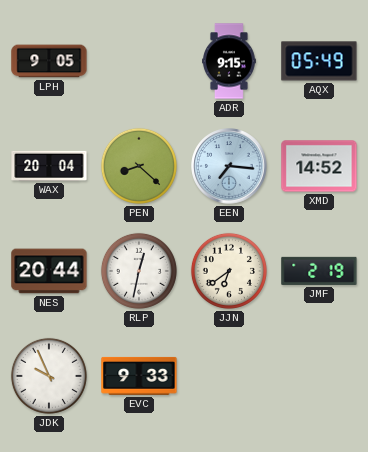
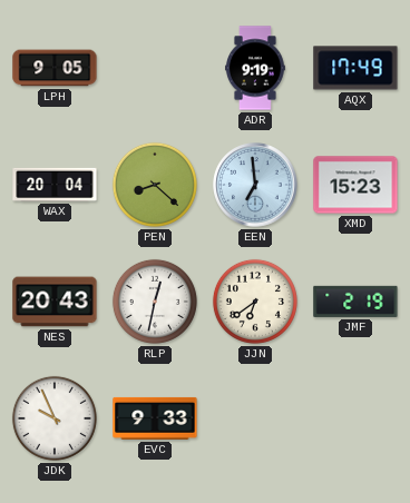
ADR: 9:15 -> 9:19
AQX: 05:49 -> 17:49
EEN: 7:16 -> 6:59
XMD: 14:52 -> 15:23
NES: 20:44 -> 20:43
